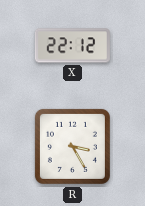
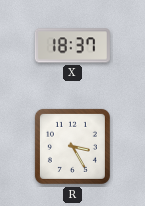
X: 22:12 -> 18:37
